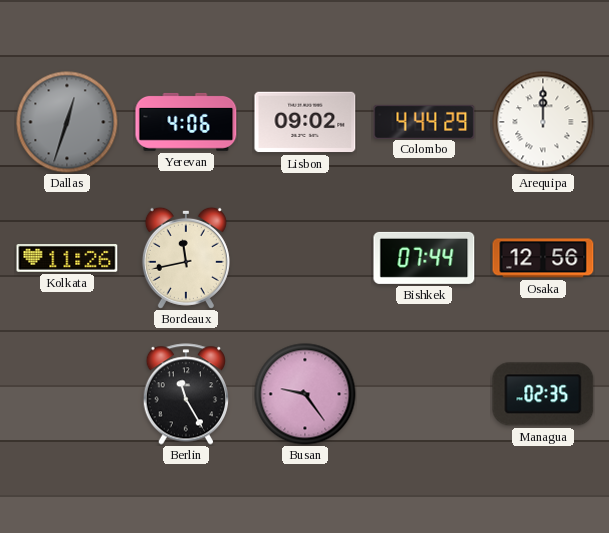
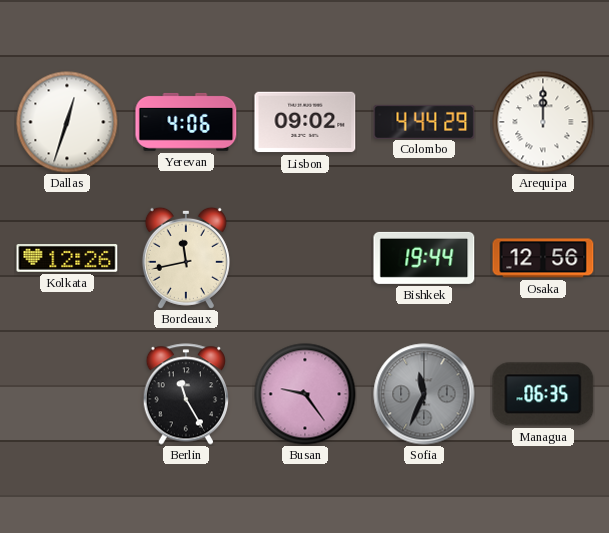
Dallas dial: grey -> white
Kolkata: 11:26 -> 12:26
Bishkek: 07:44 -> 19:44
Sofia: none -> 11:34
Managua: 02:35 -> 06:35
